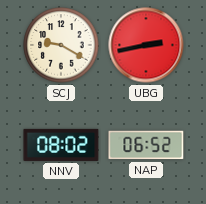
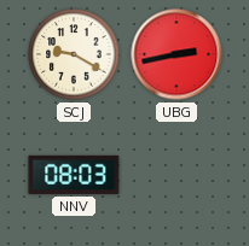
NNV: 08:02 -> 08:03
NAP: 06:52 -> none
